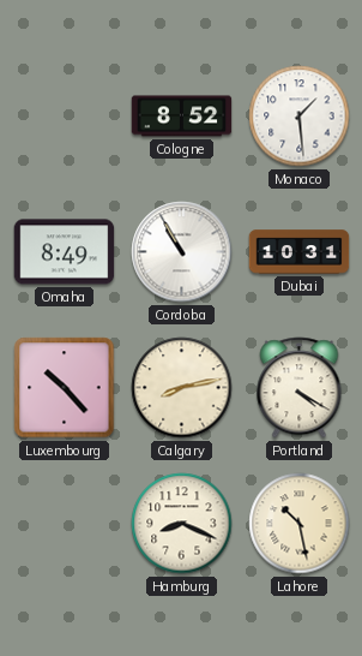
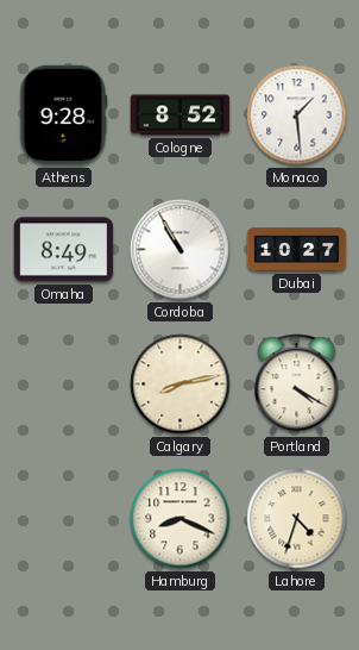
Athens: none -> 9:28
Dubai: 10:31 -> 10:27
Luxembourg: 10:23 -> none
Lahore: 10:28 -> 4:33
